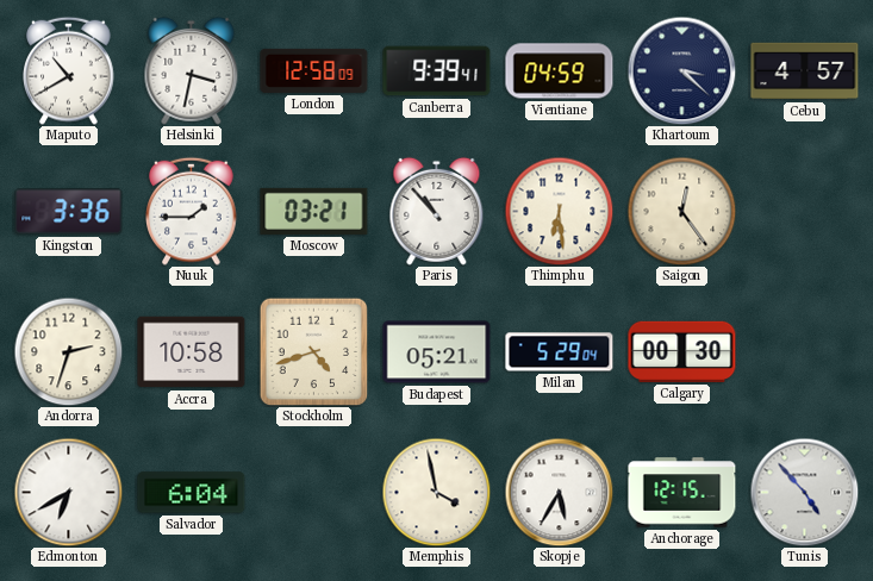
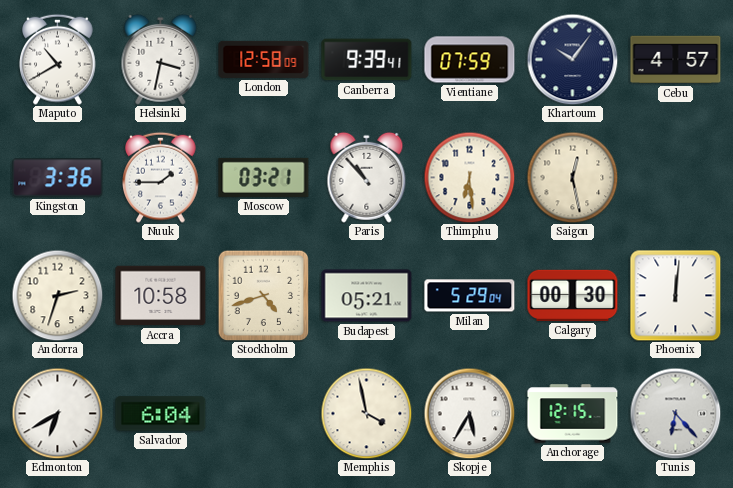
Vientiane: 04:59 -> 07:59
Khartoum: 3:22 -> 10:06
Saigon: 12:24 -> 12:28
Phoenix: none -> 12:01
Tunis: 4:53 -> 6:23
